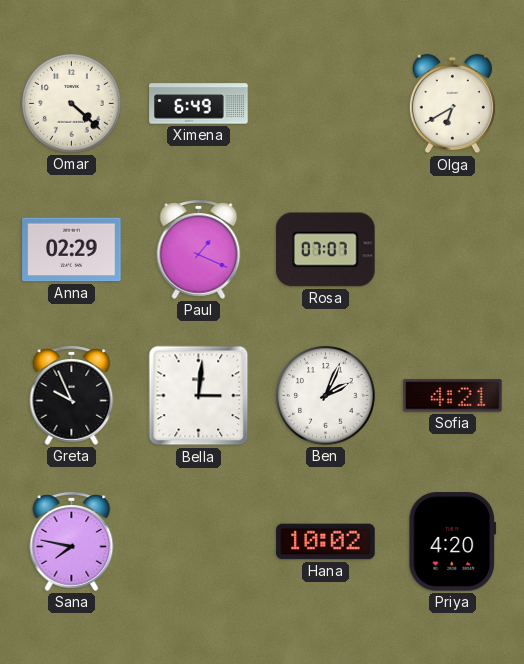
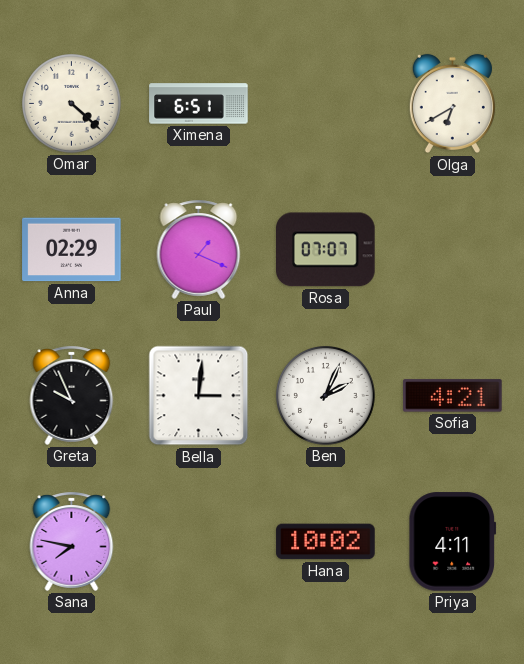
Ximena: 6:49 -> 6:51
Priya: 4:20 -> 4:11
